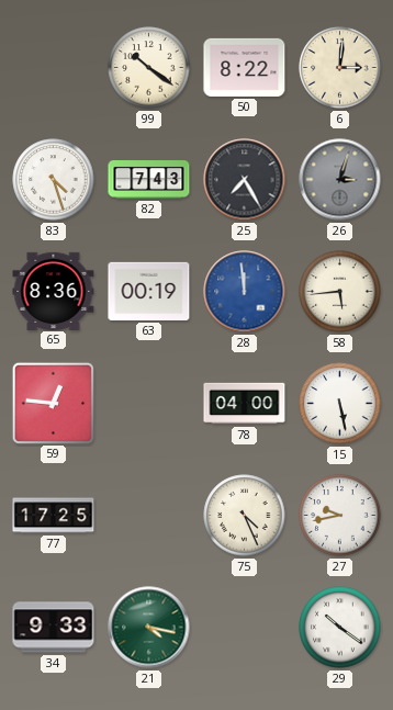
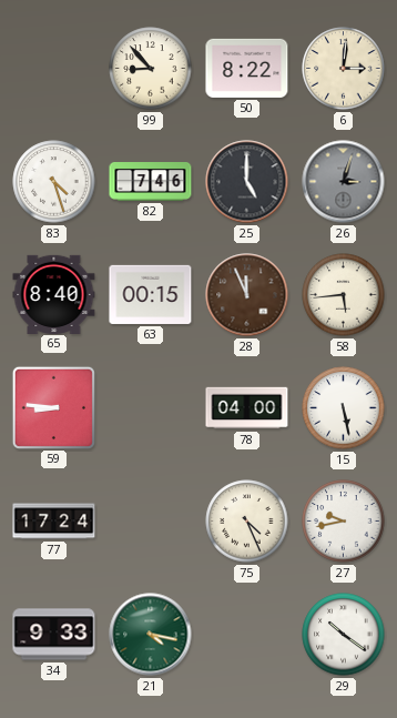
99: 10:21 -> 8:53
82: 7:43 -> 7:46
25: 7:25 -> 5:00
65: 8:36 -> 8:40
63: 00:19 -> 00:15
28: 11:59 -> 11:56
28 dial: blue -> brown
59: 12:46 -> 8:46
77: 17:25 -> 17:24
